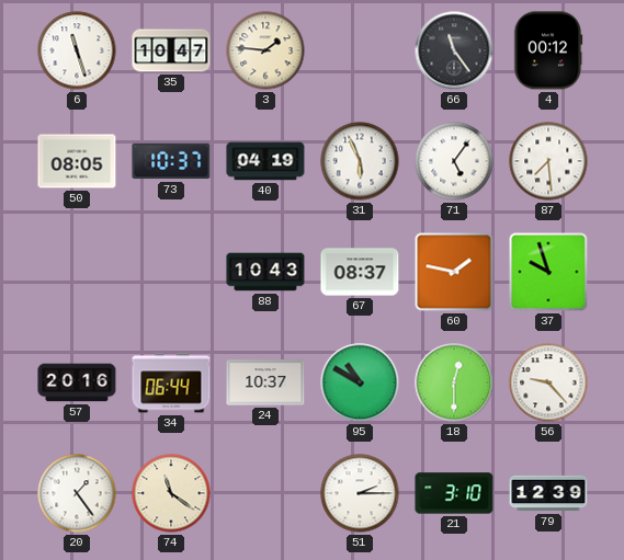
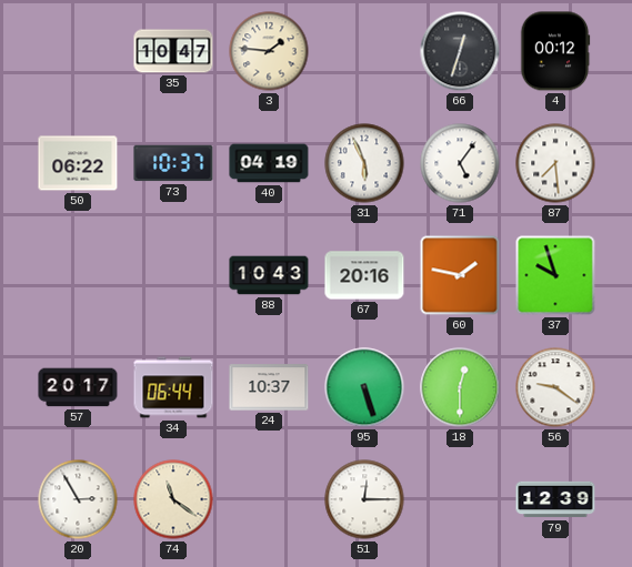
6: 11:27 -> none
66: 11:24 -> 12:33
50: 08:05 -> 06:22
67: 08:37 -> 20:16
57: 20:16 -> 20:17
95: 10:50 -> 5:27
56: 9:23 -> 9:21
20: 1:24 -> 2:55
51: 2:15 -> 12:15
21: 3:10 -> none
